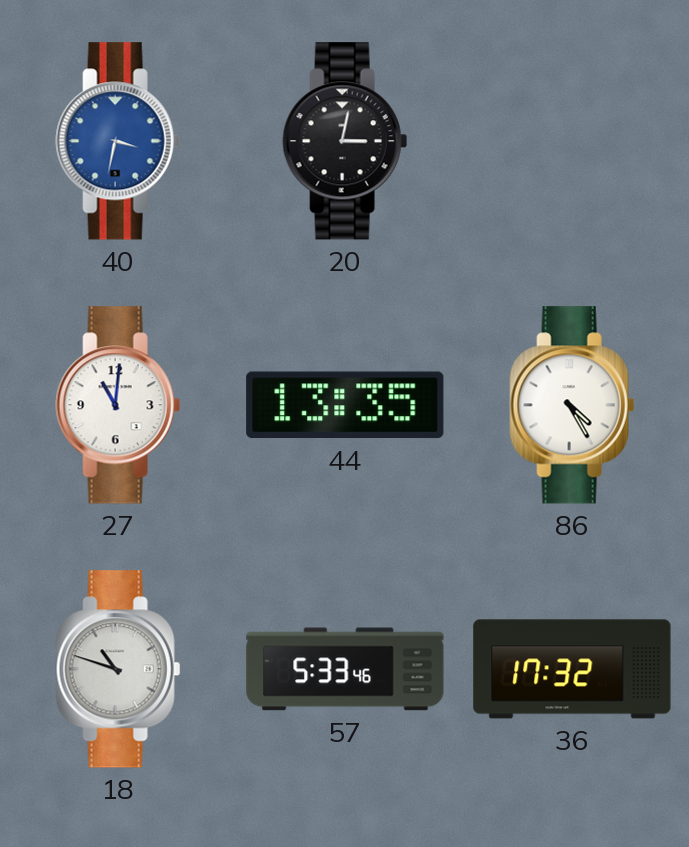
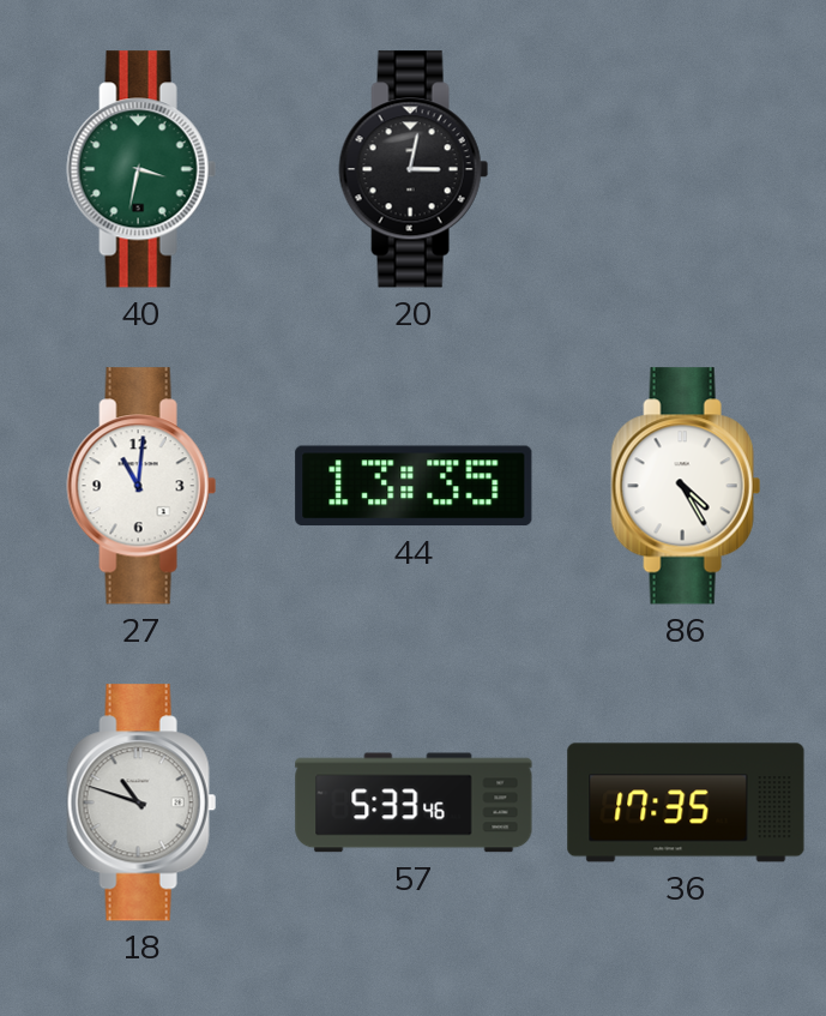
40 dial: blue -> green
36: 17:32 -> 17:35
